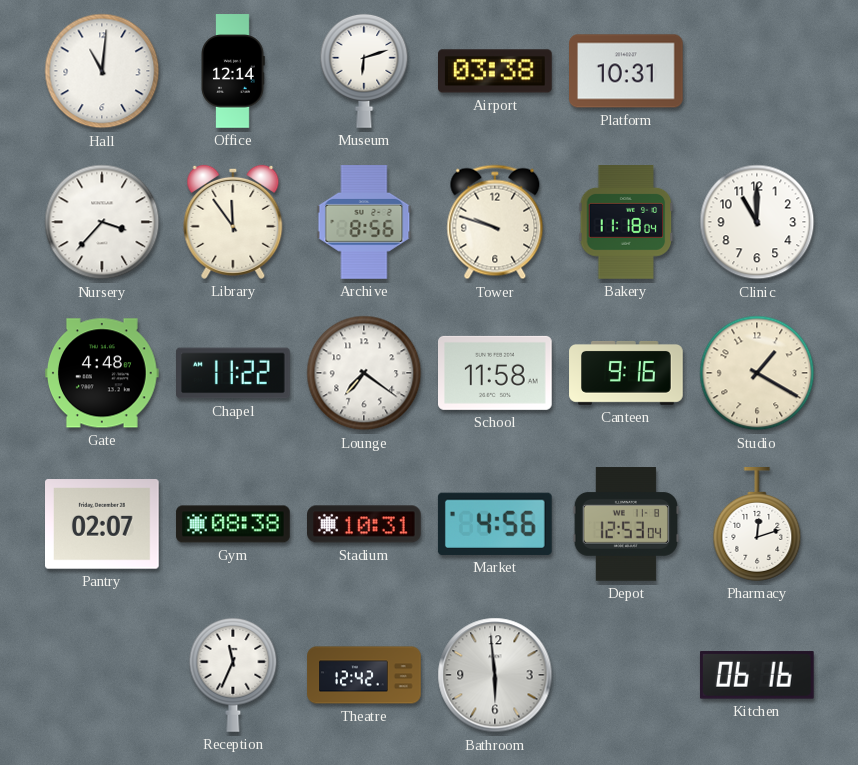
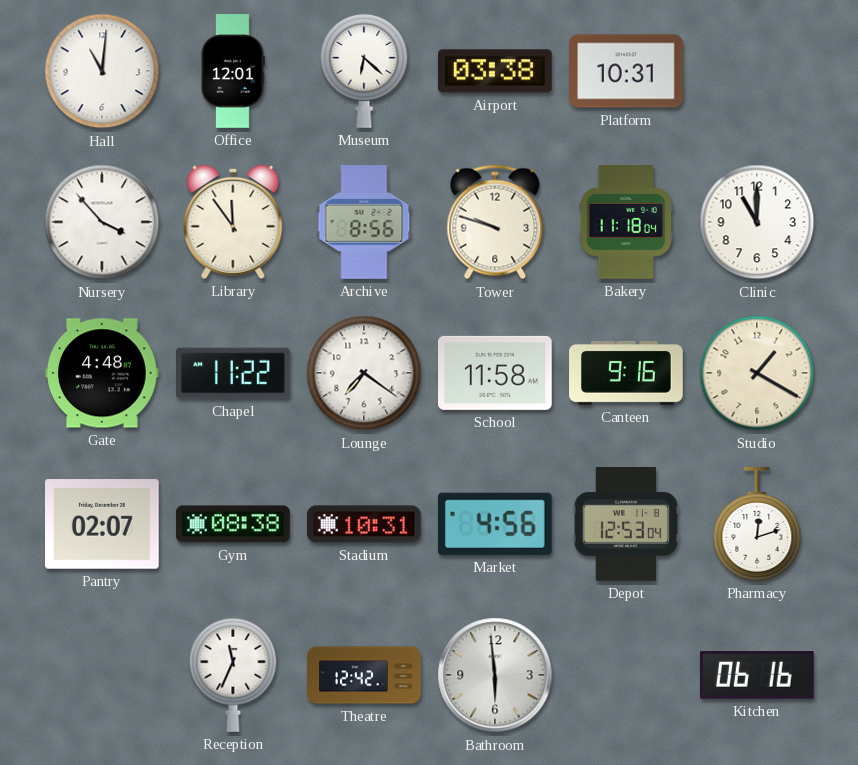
Office: 12:14 -> 12:01
Museum: 6:12 -> 6:22
Nursery: 3:37 -> 3:53
